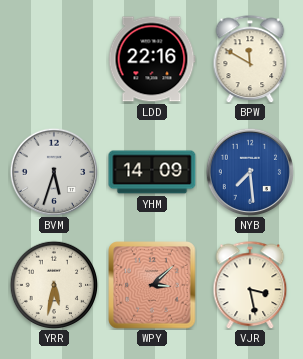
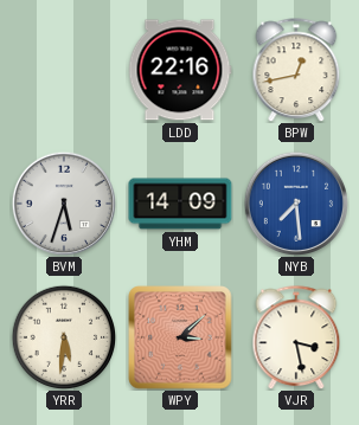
BPW: 11:50 -> 12:43
YRR: 5:32 -> 5:31
